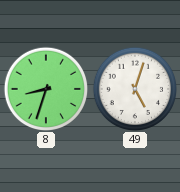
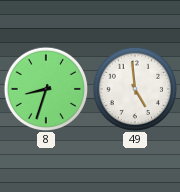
49: 5:03 -> 4:59
